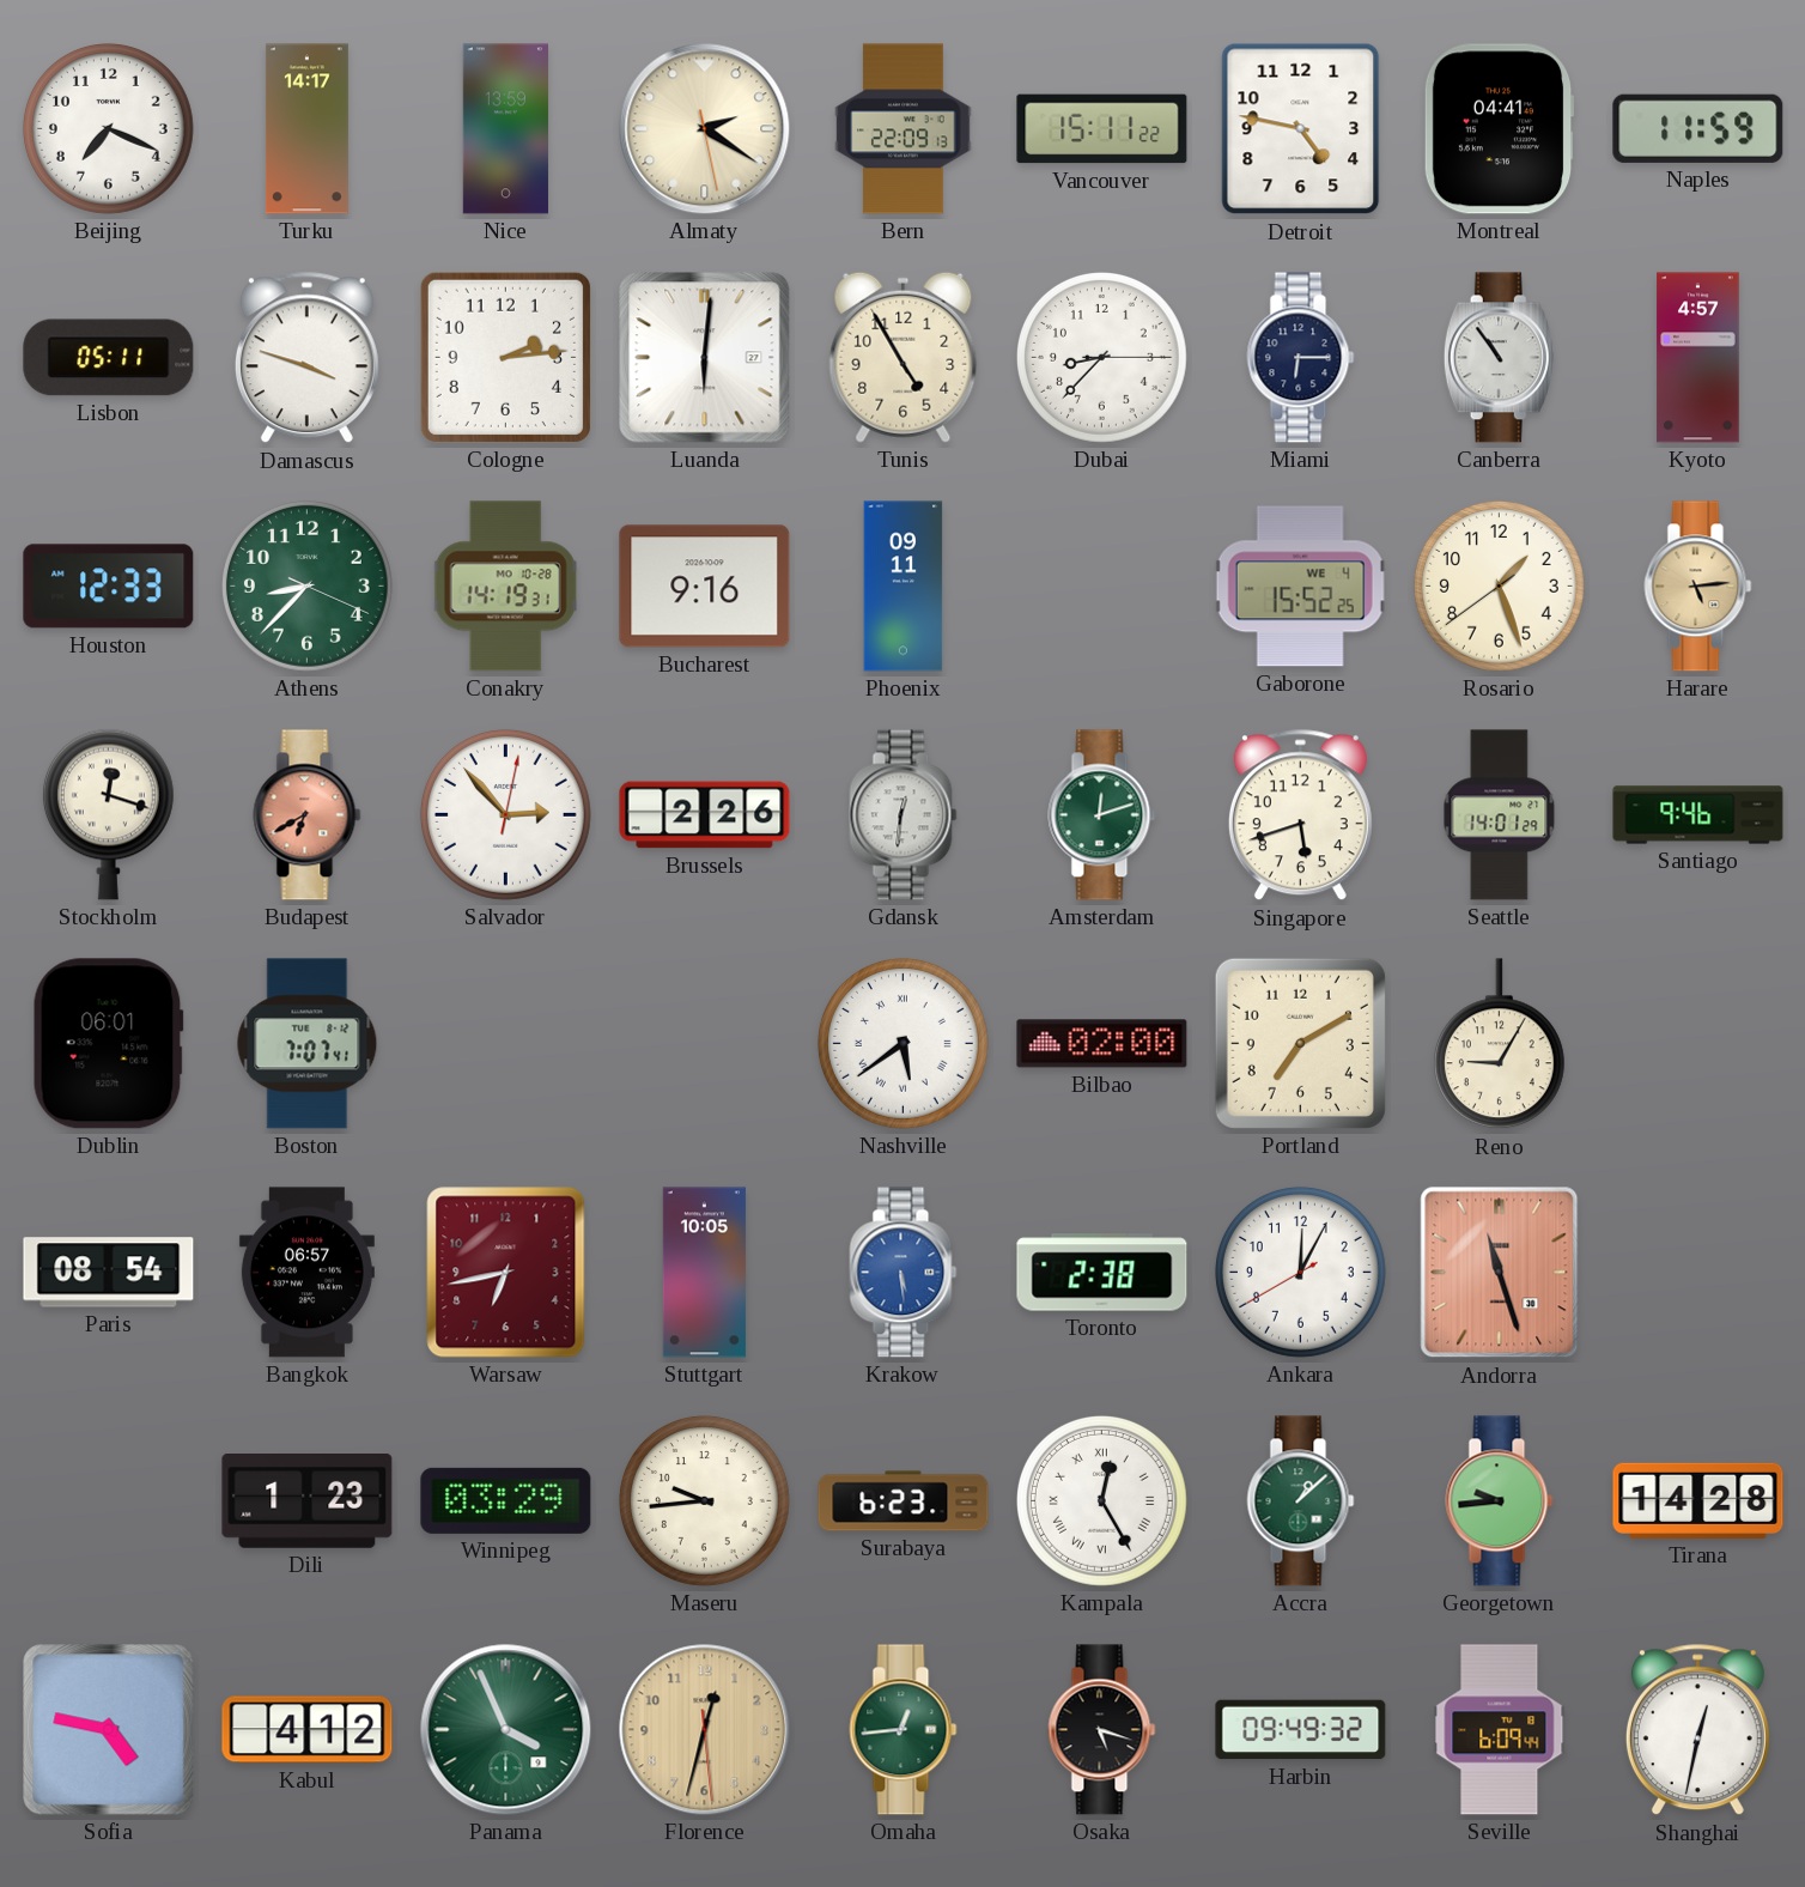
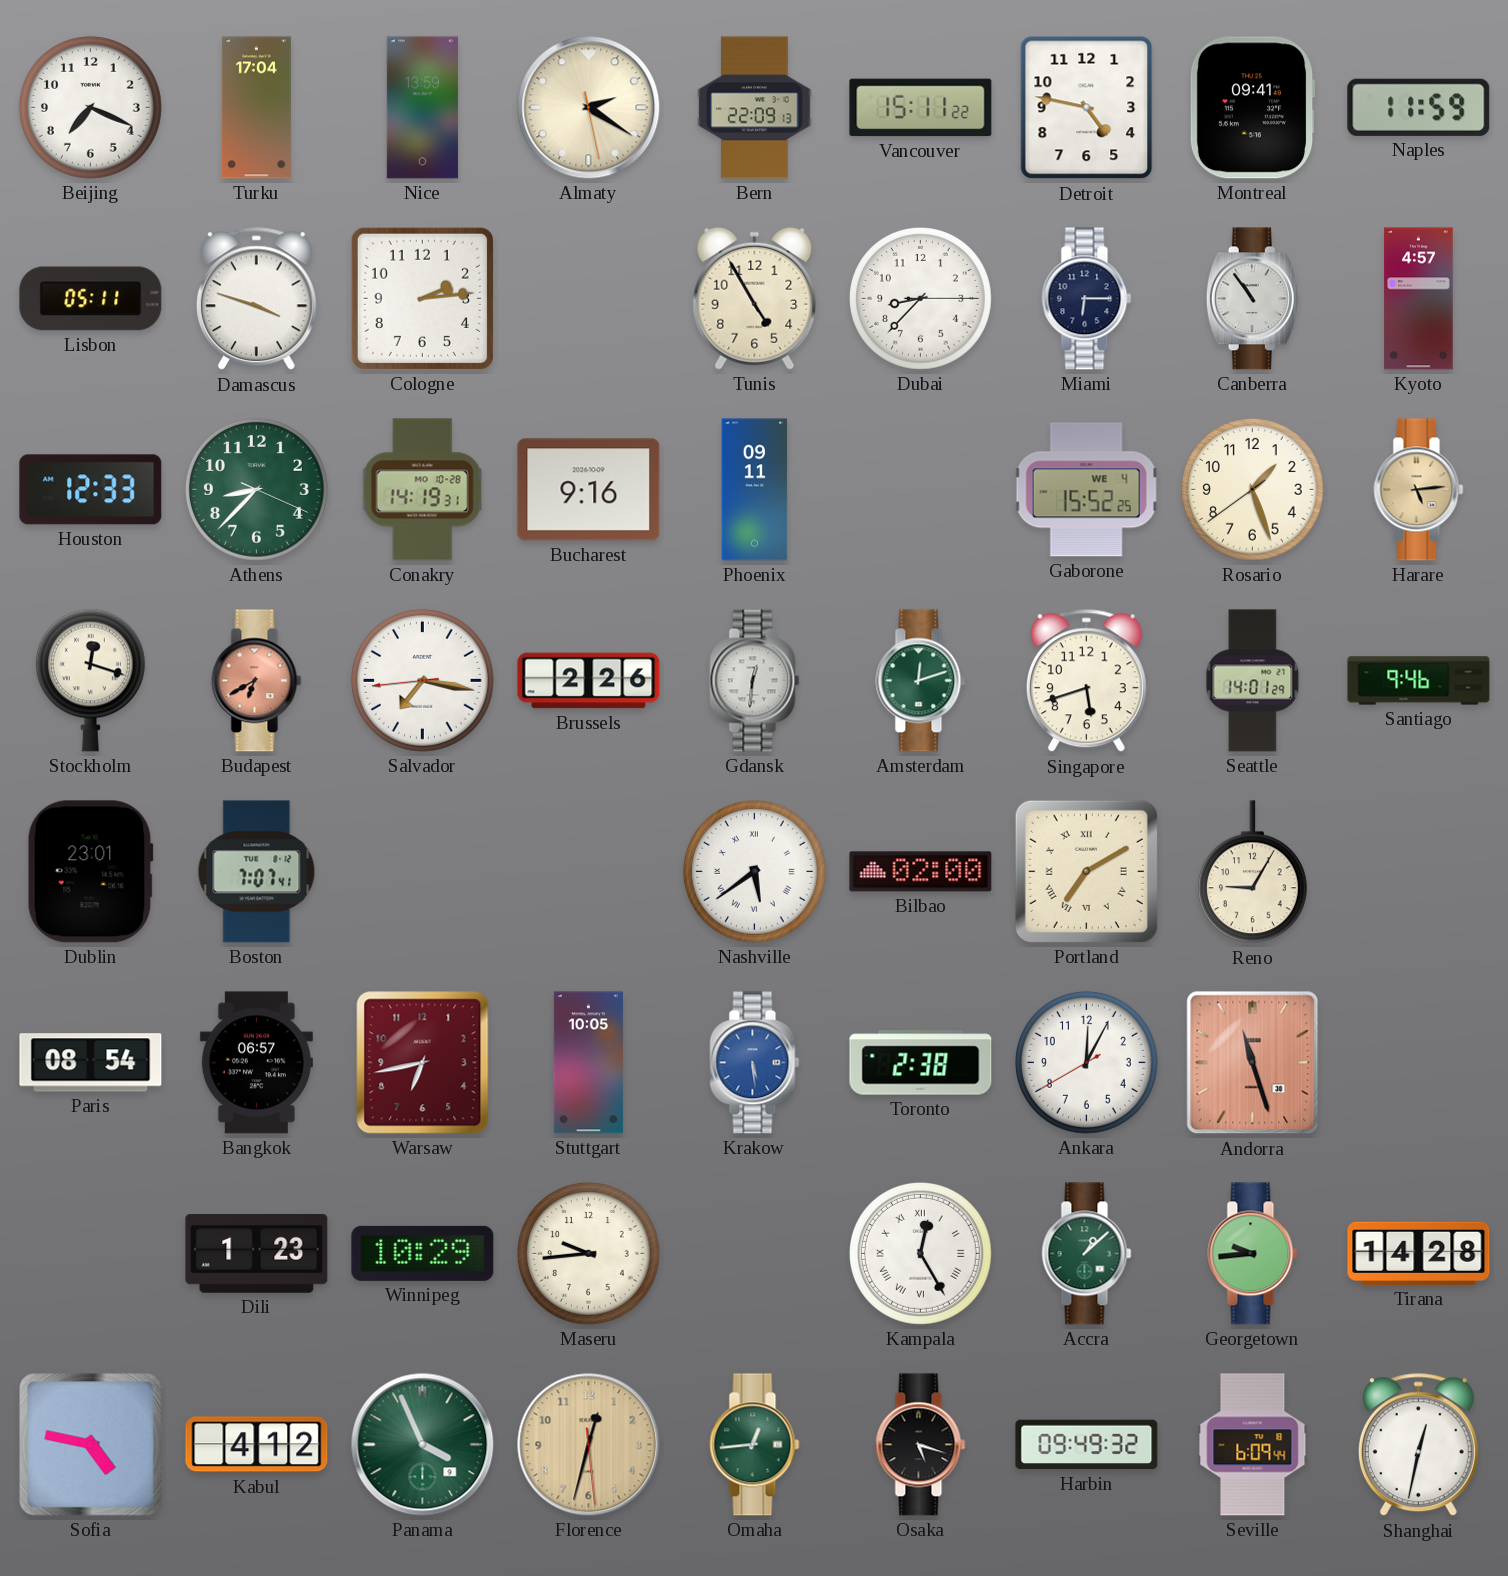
Turku: 14:17 -> 17:04
Montreal: 04:41 -> 09:41
Luanda: 6:01 -> none
Salvador: 2:53 -> 7:16
Dublin: 06:01 -> 23:01
Portland numerals: Arabic -> Roman
Winnipeg: 03:29 -> 10:29
Surabaya: 6:23 -> none
